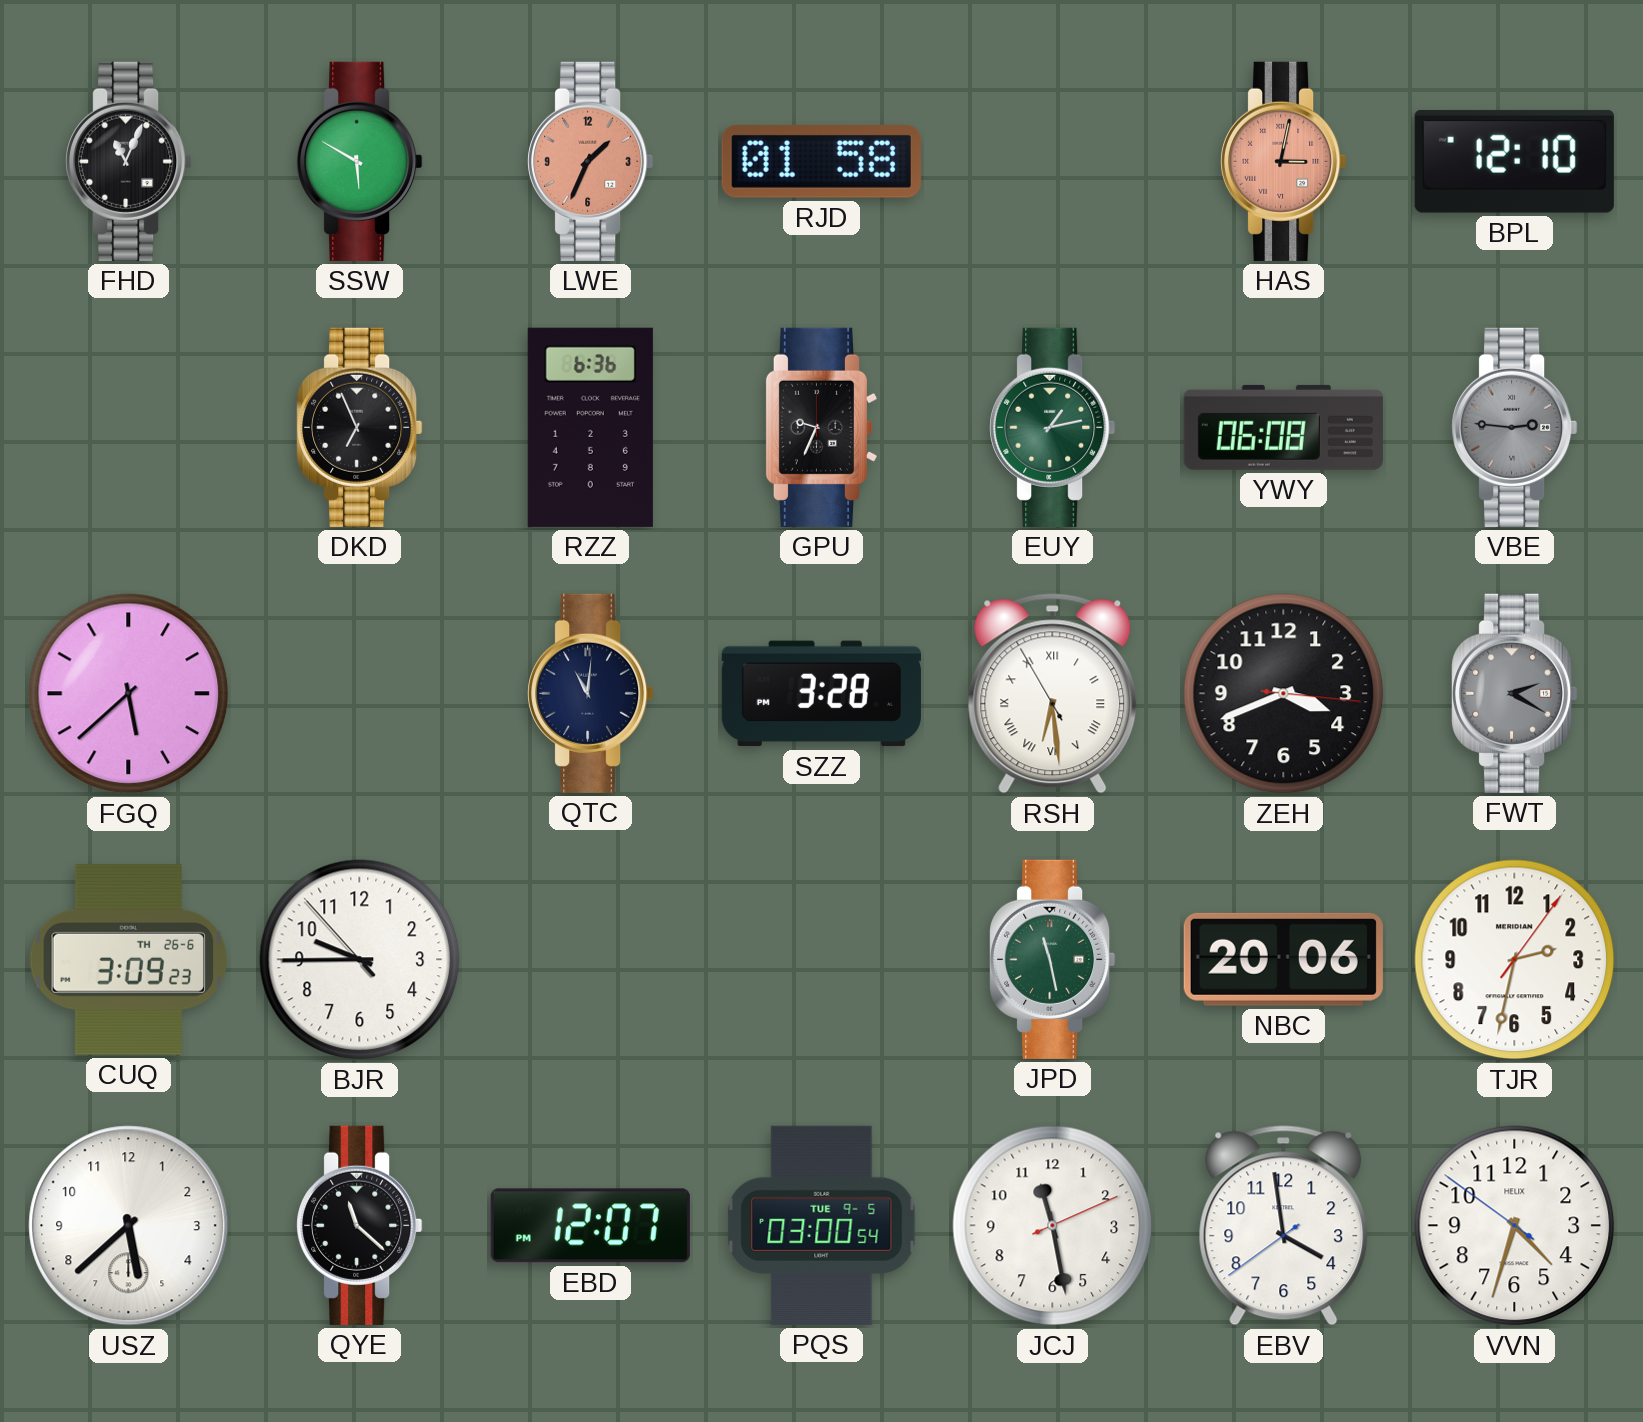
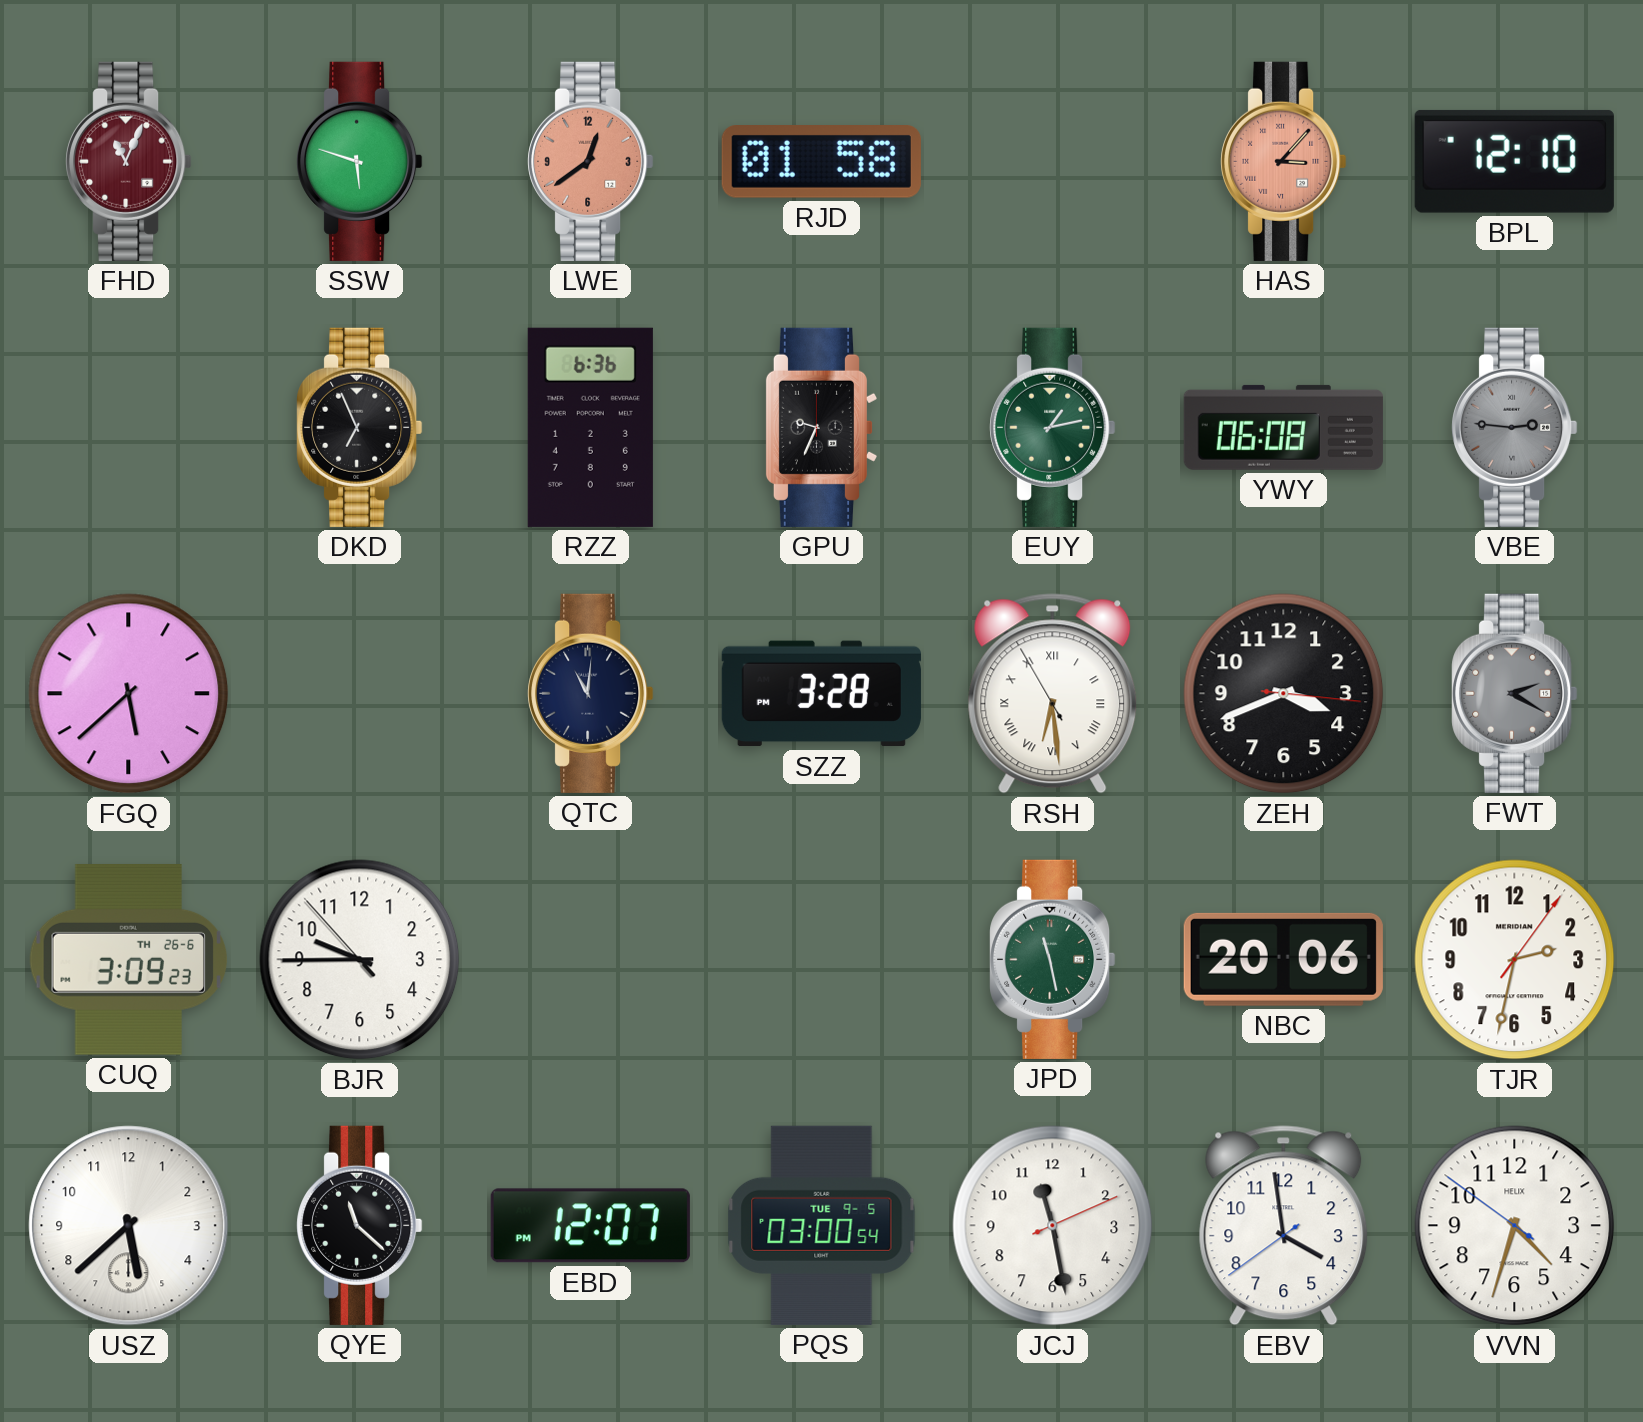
FHD dial: black -> burgundy
SSW: 5:50 -> 5:48
LWE: 1:34 -> 12:39
HAS: 3:02 -> 3:07
